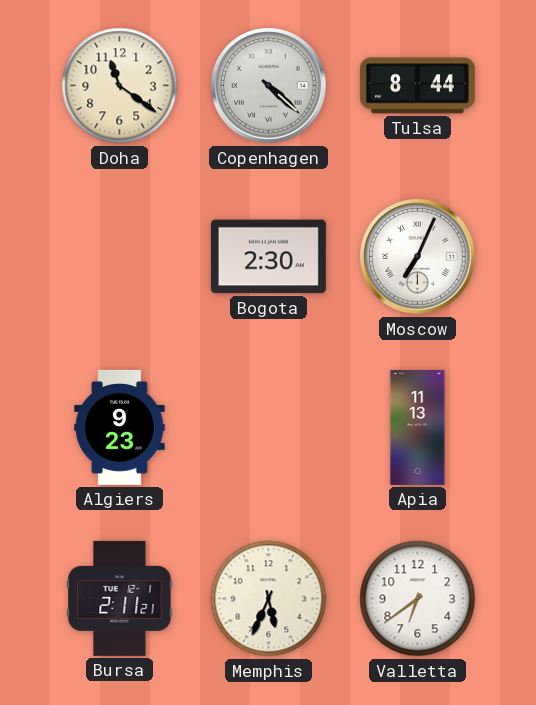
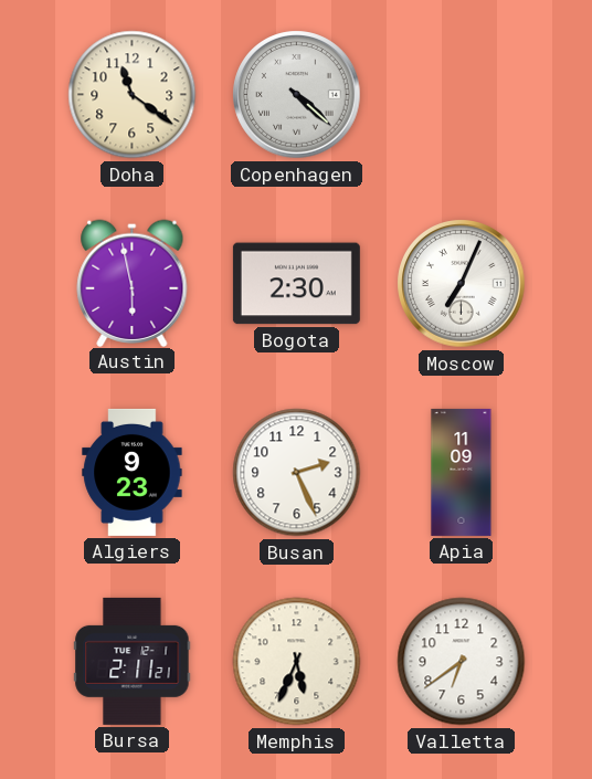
Tulsa: 8:44 -> none
Austin: none -> 5:58
Busan: none -> 2:26
Apia: 11:13 -> 11:09
